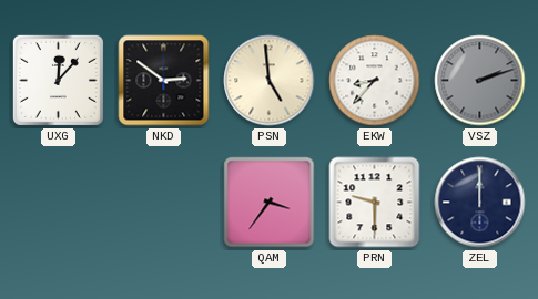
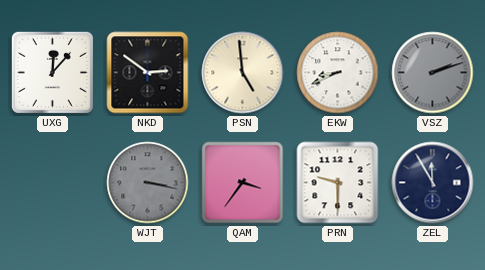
EKW: 8:37 -> 8:41
WJT: none -> 3:17
ZEL: 12:00 -> 11:55
